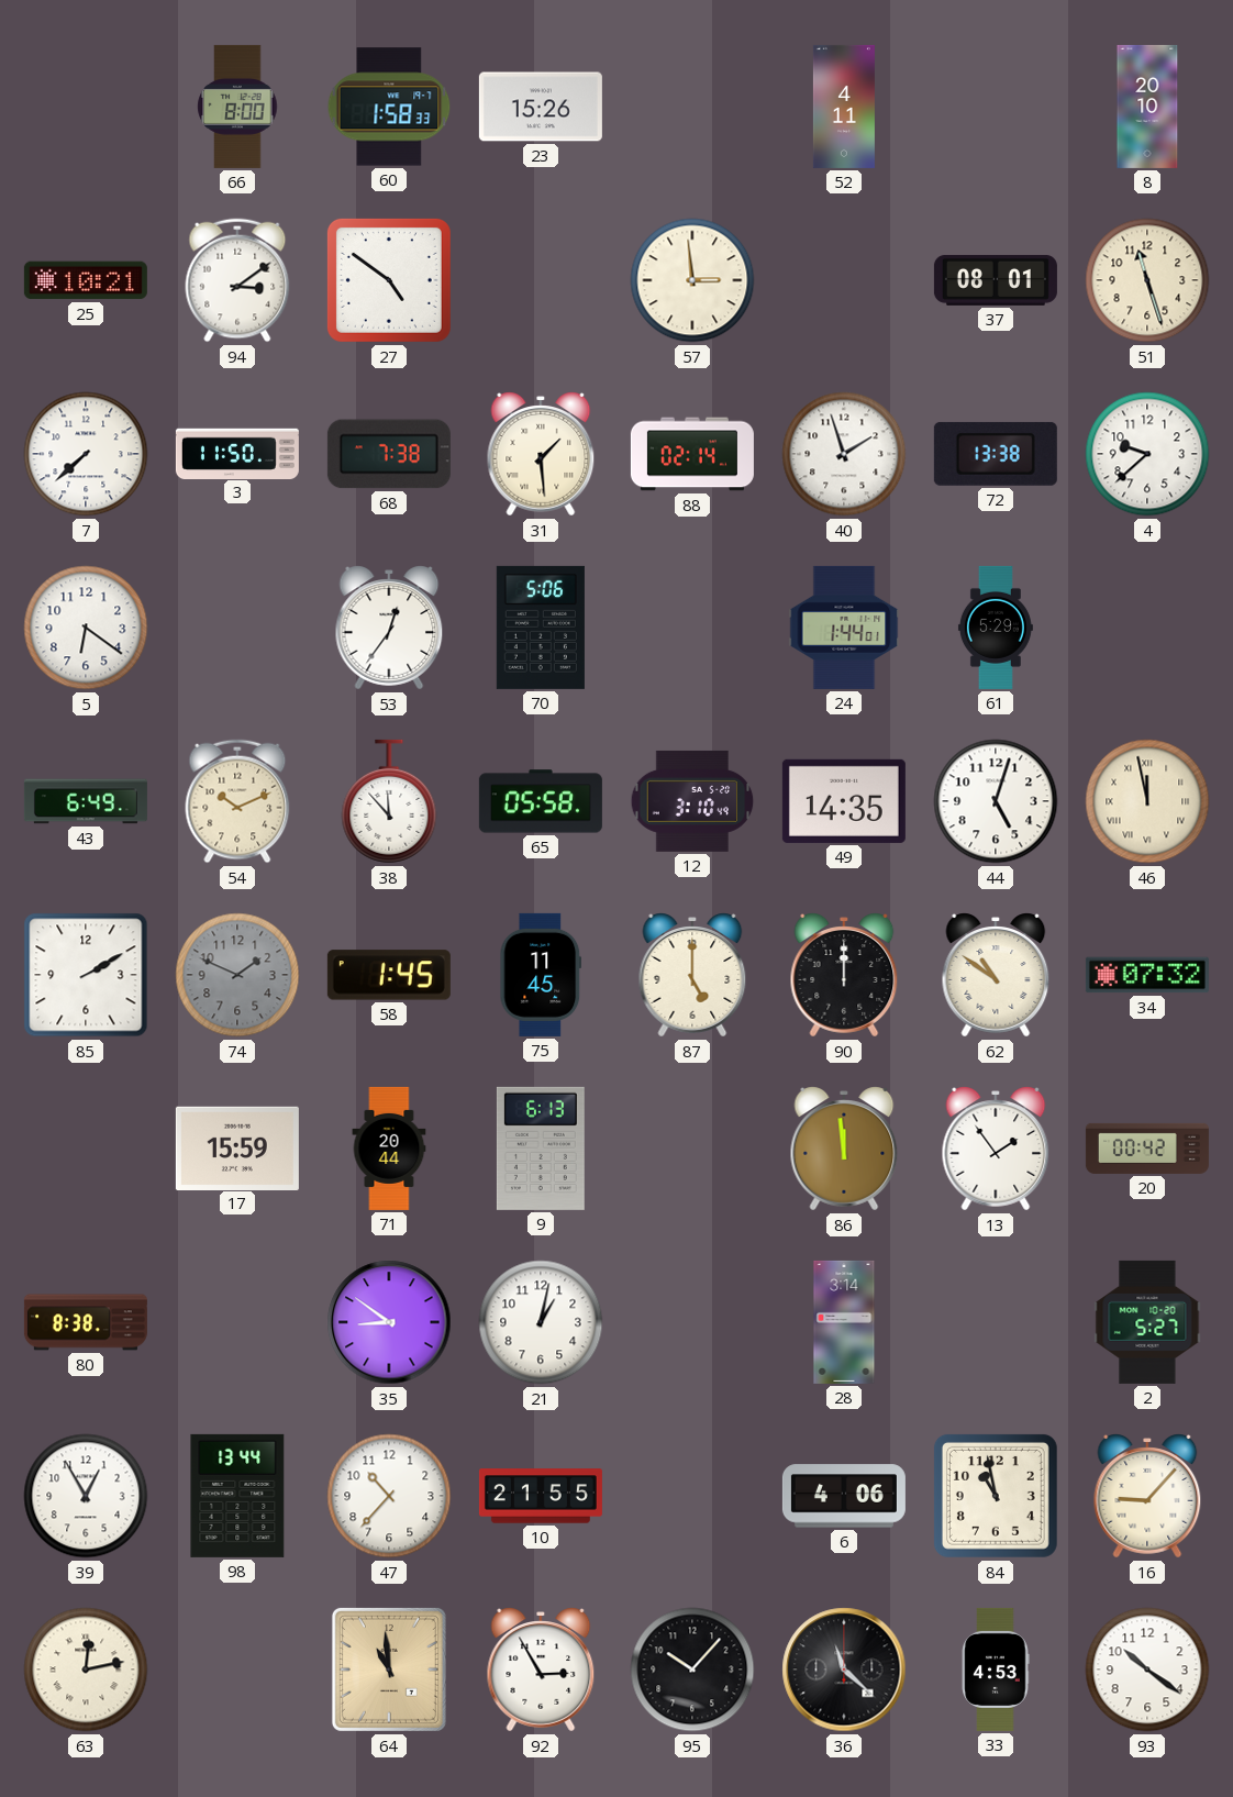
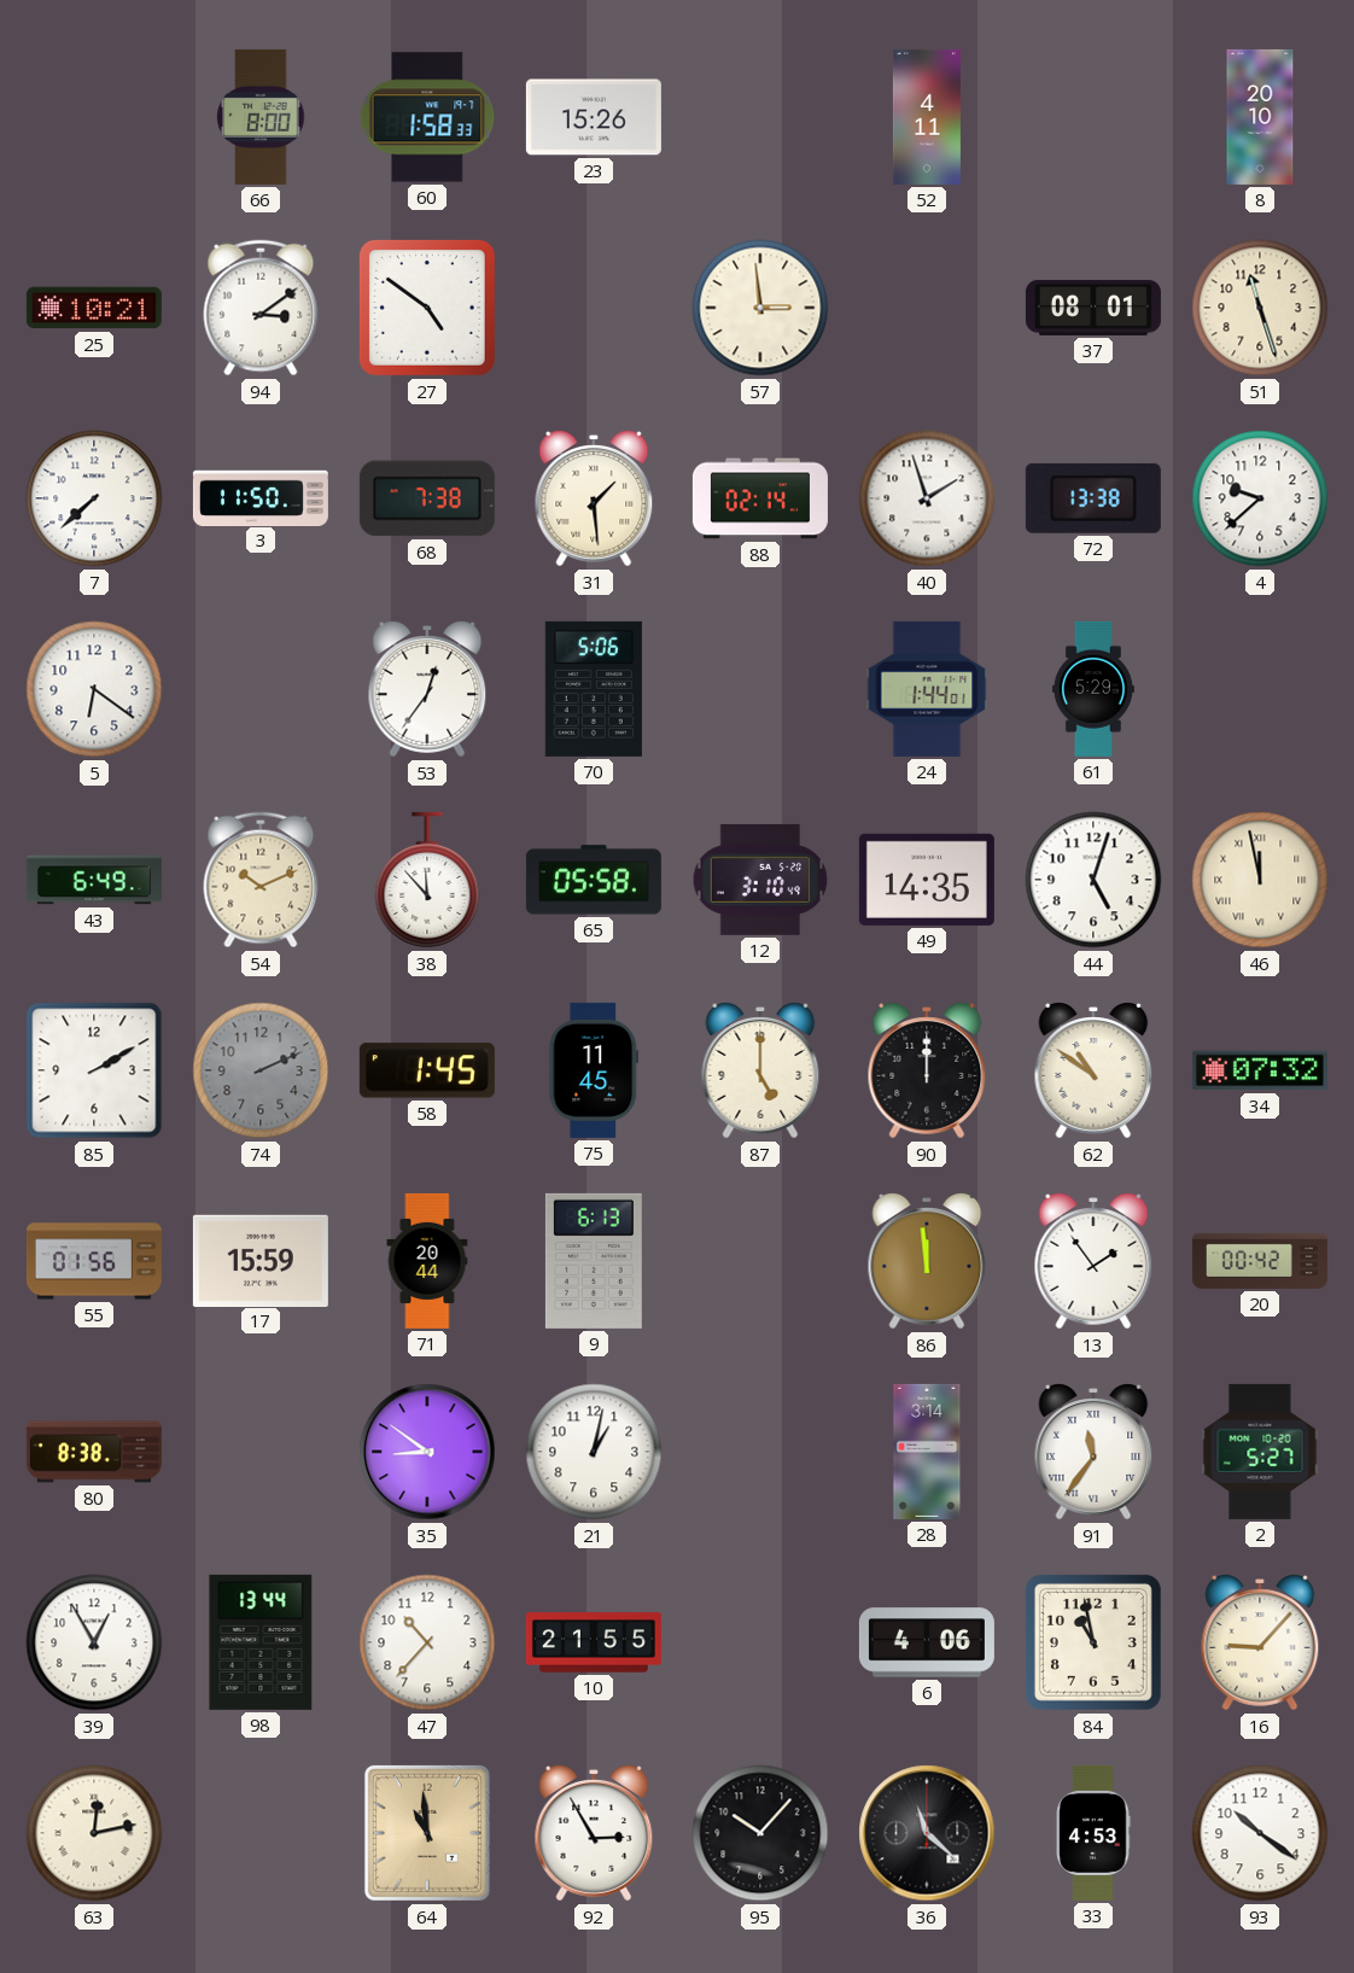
74: 1:49 -> 2:11
55: none -> 01:56
91: none -> 11:36
